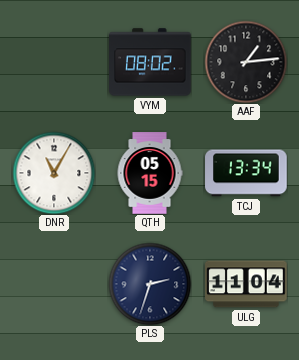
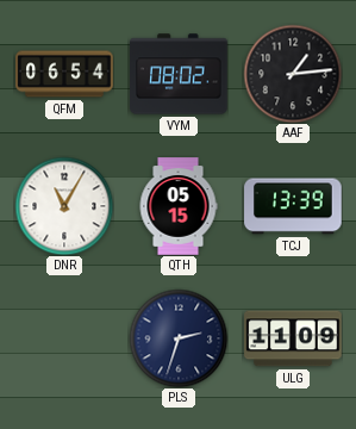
QFM: none -> 06:54
TCJ: 13:34 -> 13:39
ULG: 11:04 -> 11:09
